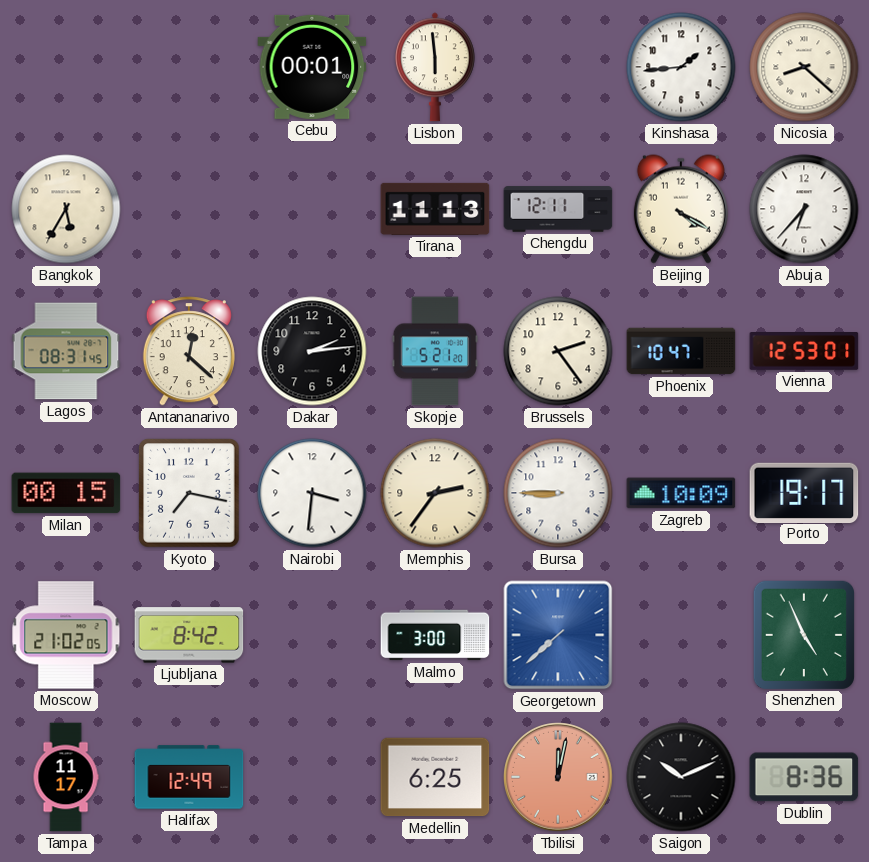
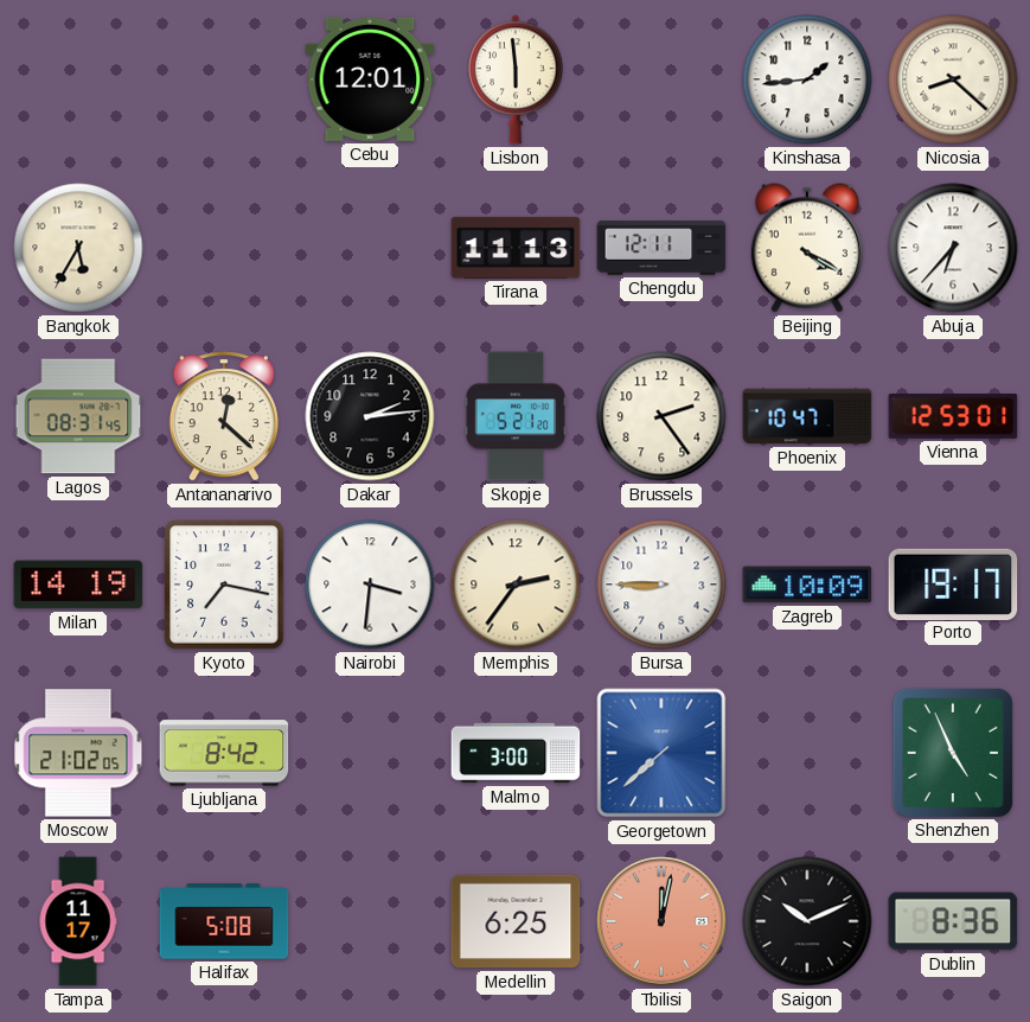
Cebu: 00:01 -> 12:01
Milan: 00:15 -> 14:19
Halifax: 12:49 -> 5:08
